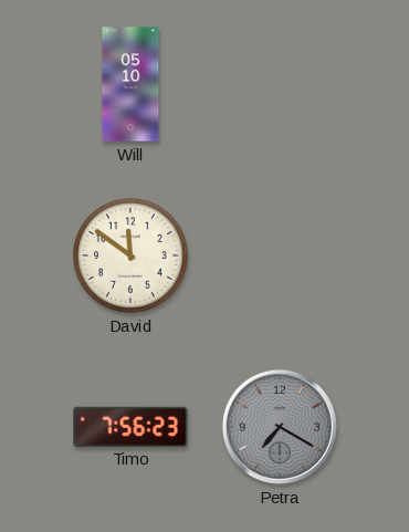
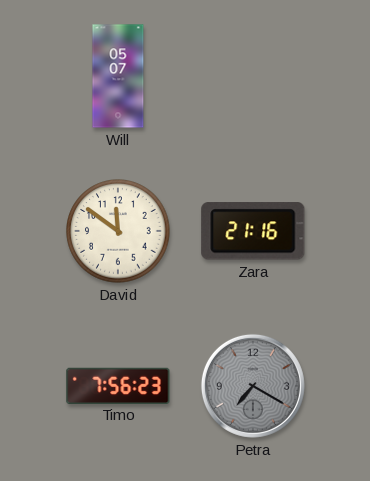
Will: 05:10 -> 05:07
Zara: none -> 21:16
